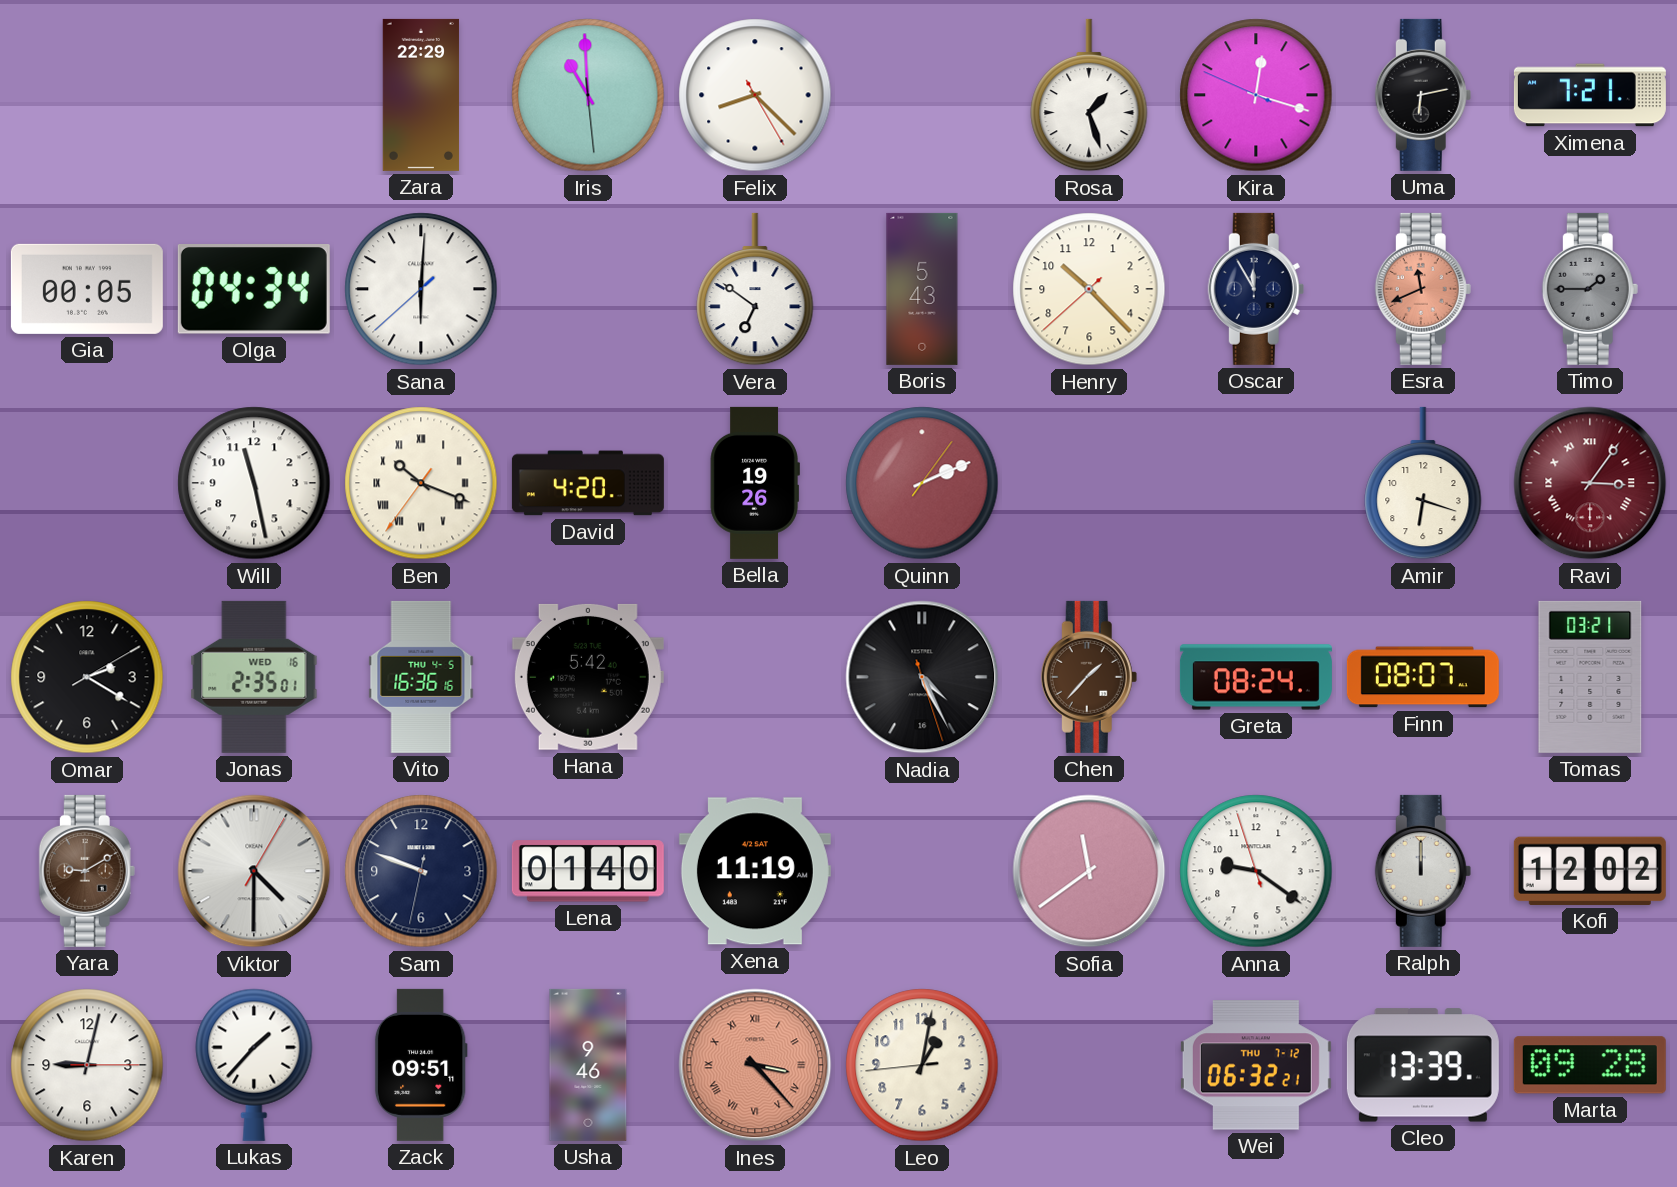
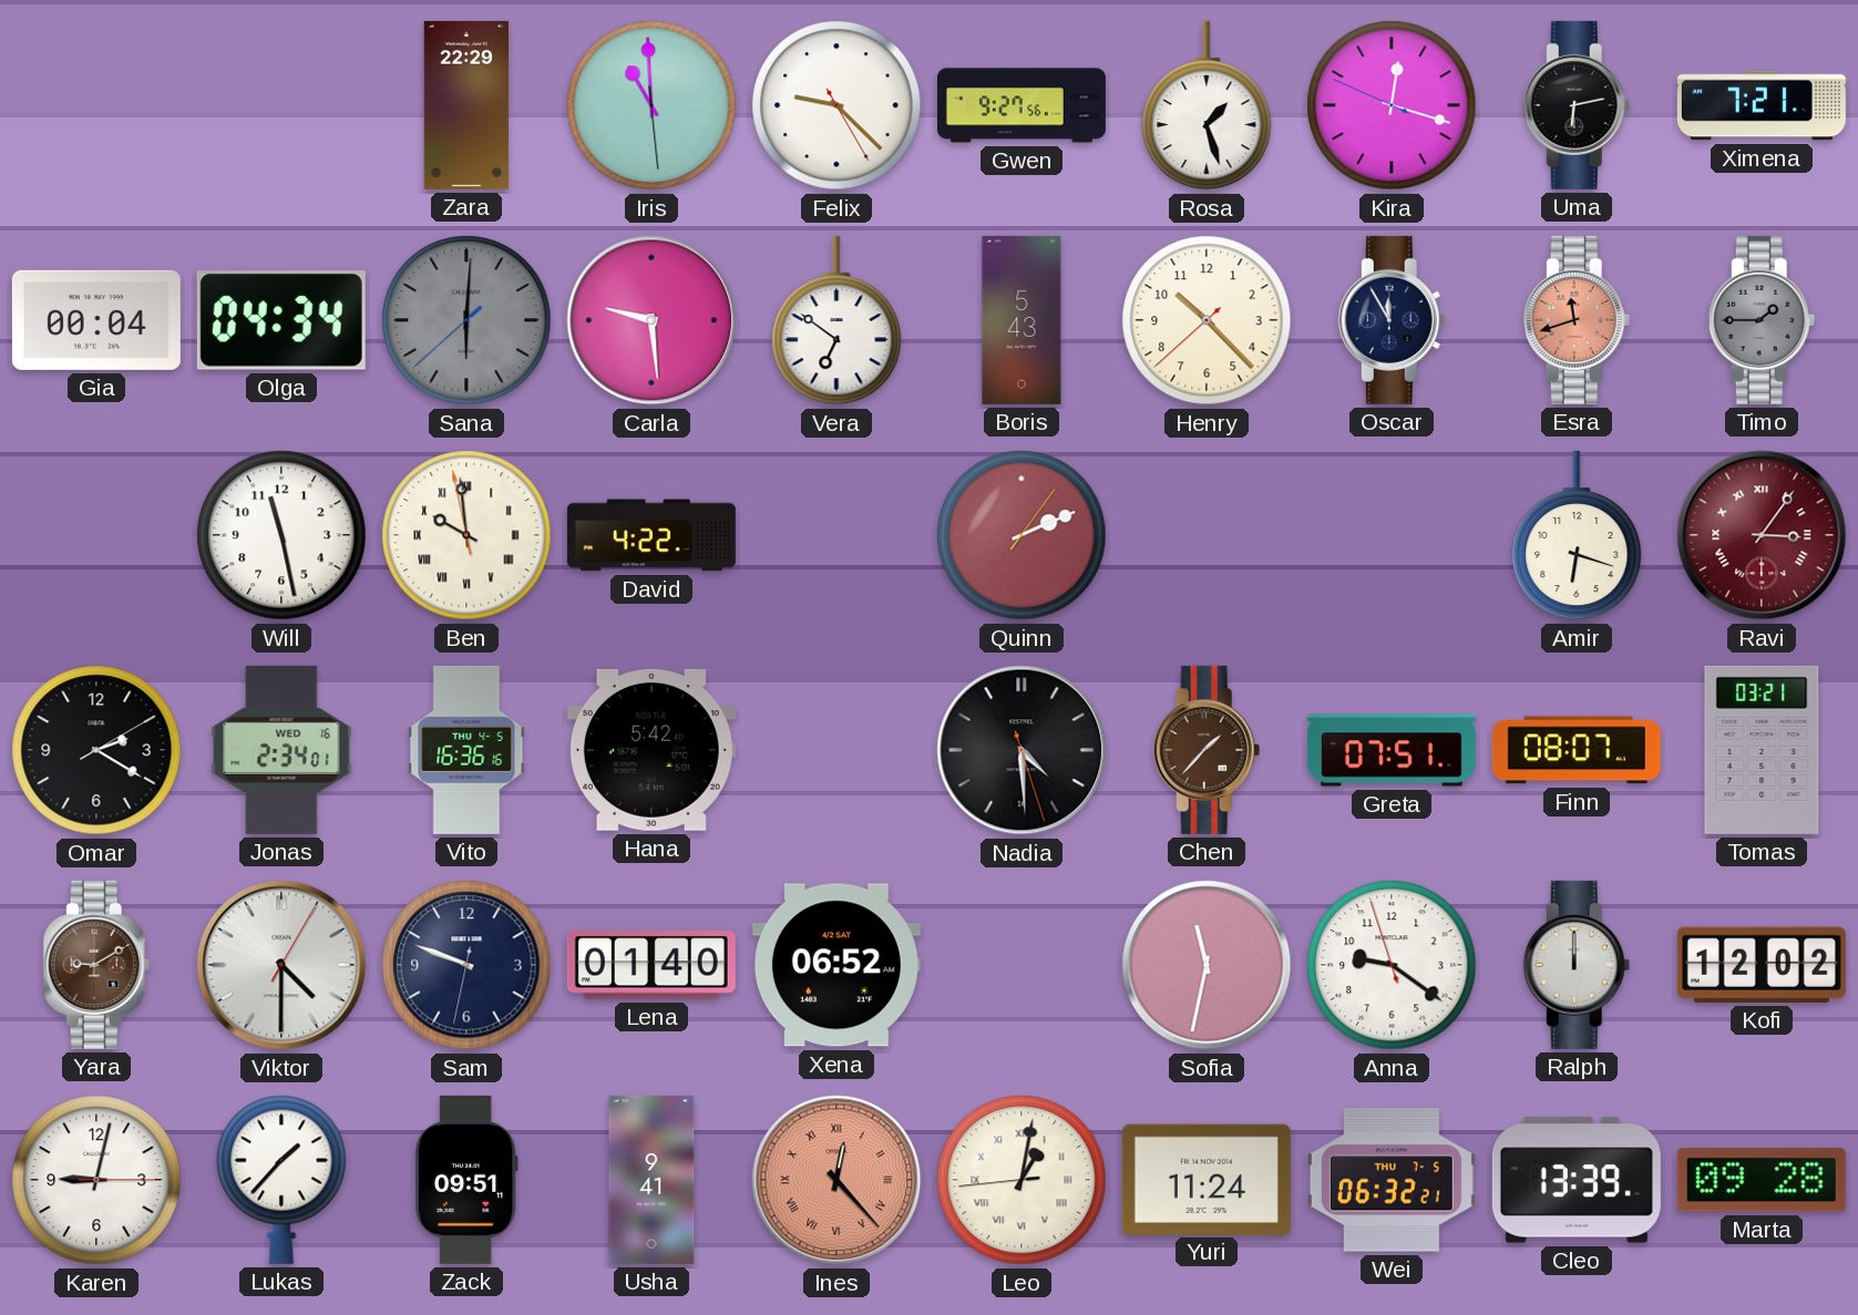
Felix: 8:22 -> 9:22
Gwen: none -> 9:27
Gia: 00:05 -> 00:04
Sana dial: white -> grey
Carla: none -> 9:29
Esra: 11:41 -> 11:42
Ben: 10:18 -> 9:58
David: 4:20 -> 4:22
Bella: 19:26 -> none
Jonas: 2:35 -> 2:34
Nadia: 4:25 -> 4:29
Greta: 08:24 -> 07:51
Xena: 11:19 -> 06:52
Sofia: 11:39 -> 11:32
Usha: 9:46 -> 9:41
Ines: 3:23 -> 12:23
Leo numerals: Arabic -> Roman
Yuri: none -> 11:24
Wei date: THU 7-12 -> THU 7-5
